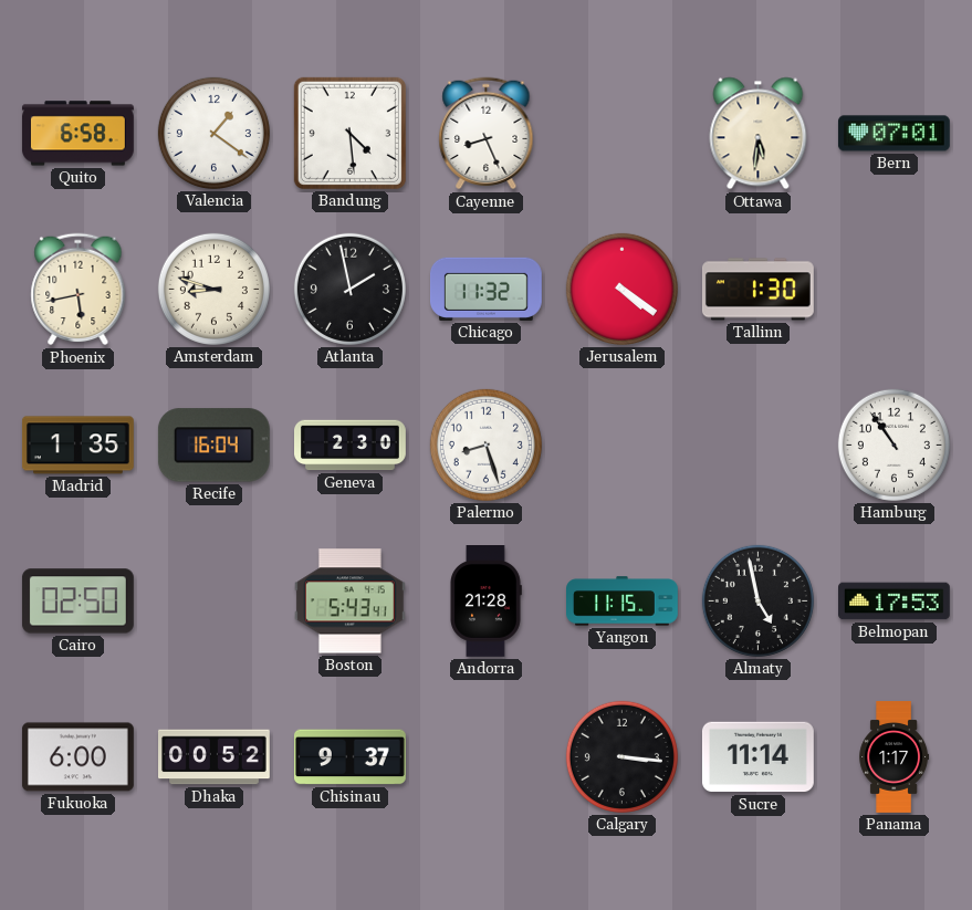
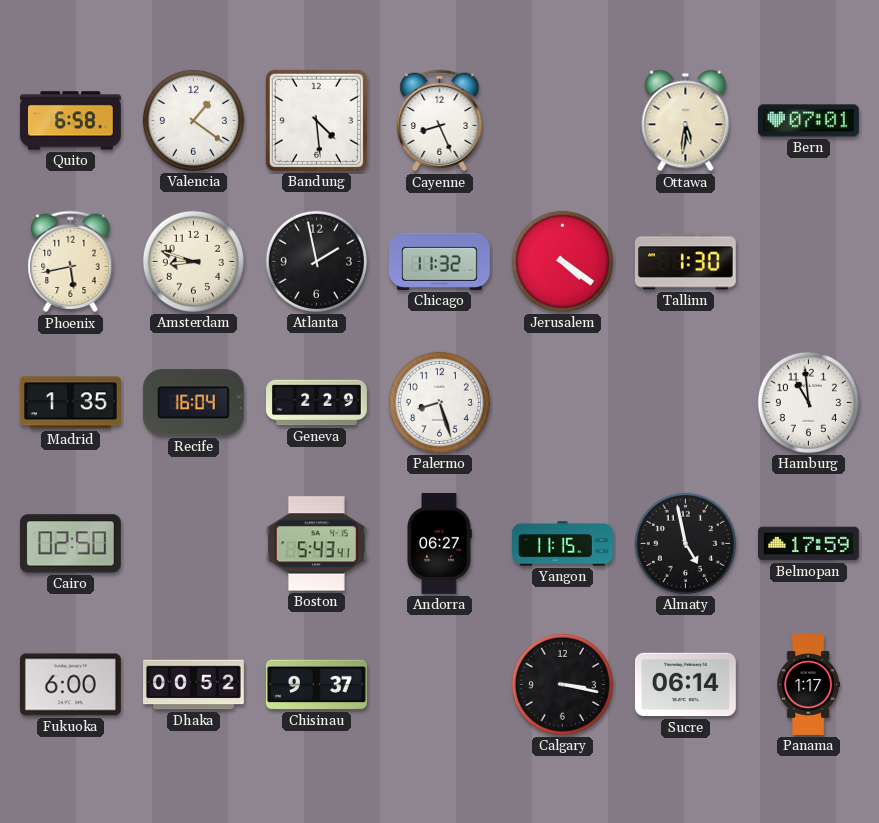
Geneva: 2:30 -> 2:29
Hamburg: 10:54 -> 10:59
Andorra: 21:28 -> 06:27
Belmopan: 17:53 -> 17:59
Calgary: 3:16 -> 3:17
Sucre: 11:14 -> 06:14
